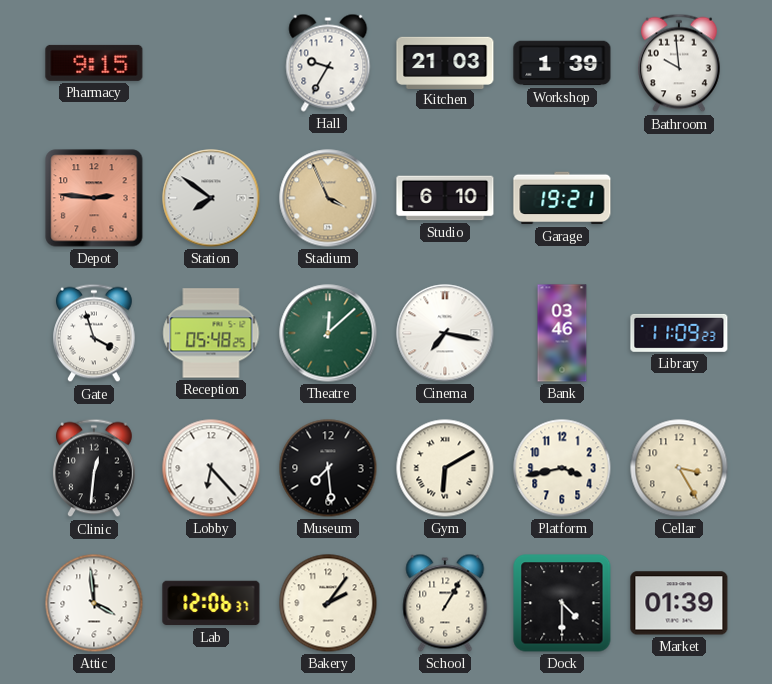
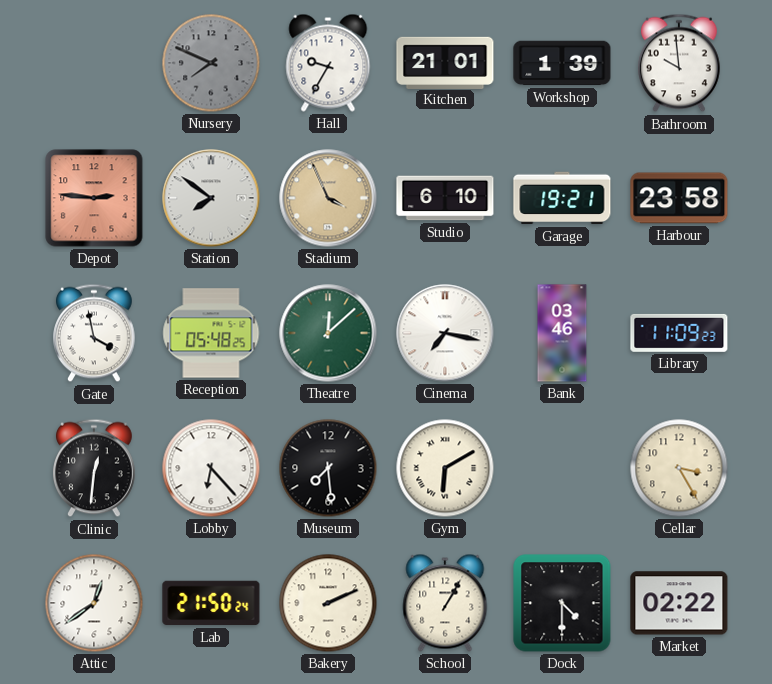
Pharmacy: 9:15 -> none
Nursery: none -> 7:49
Kitchen: 21:03 -> 21:01
Harbour: none -> 23:58
Gate: 3:57 -> 3:58
Platform: 3:43 -> none
Attic: 3:59 -> 12:39
Lab: 12:06 -> 21:50
Bakery: 2:06 -> 2:11
Market: 01:39 -> 02:22
